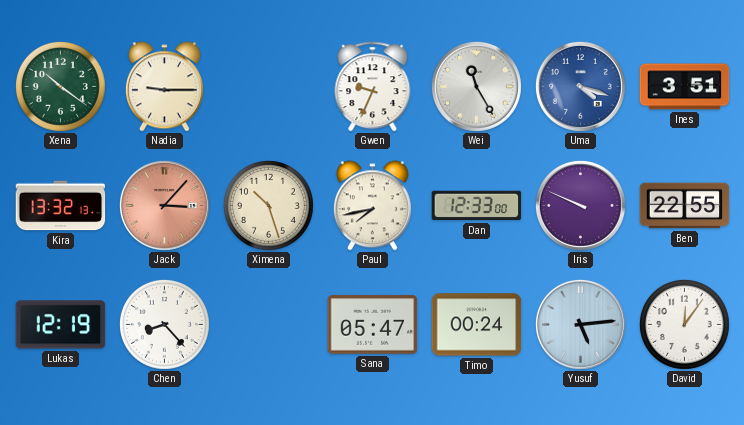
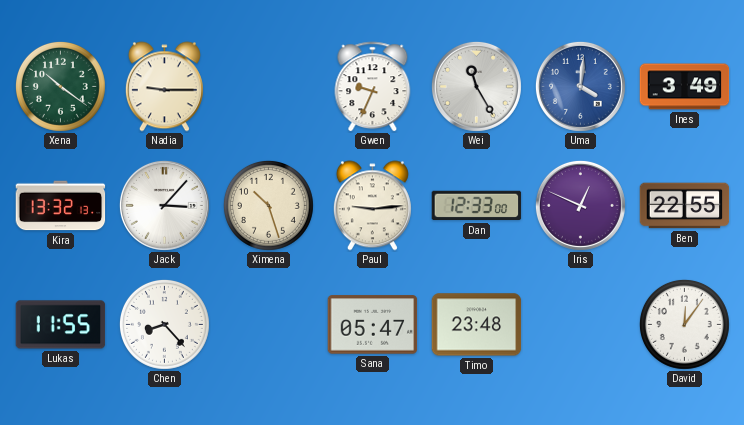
Uma: 4:18 -> 4:01
Ines: 3:51 -> 3:49
Jack dial: salmon -> white
Paul: 7:43 -> 9:14
Iris: 9:49 -> 12:49
Lukas: 12:19 -> 11:55
Timo: 00:24 -> 23:48
Yusuf: 5:14 -> none
